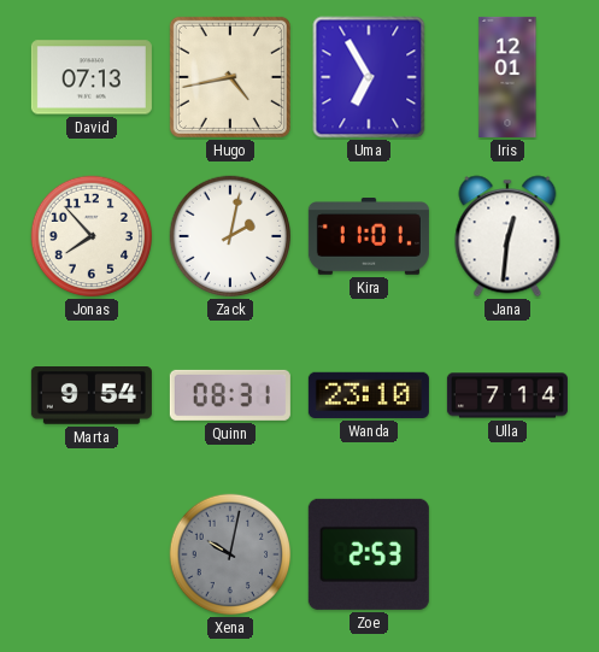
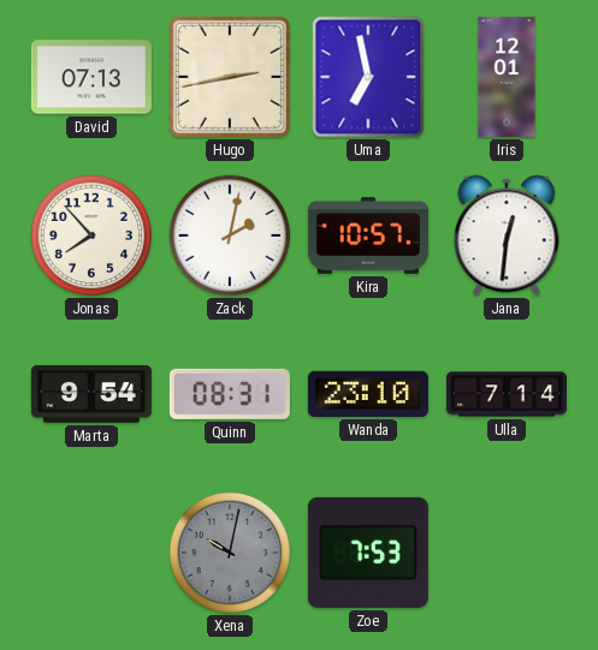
Hugo: 4:43 -> 2:43
Uma: 6:55 -> 6:58
Kira: 11:01 -> 10:57
Zoe: 2:53 -> 7:53
